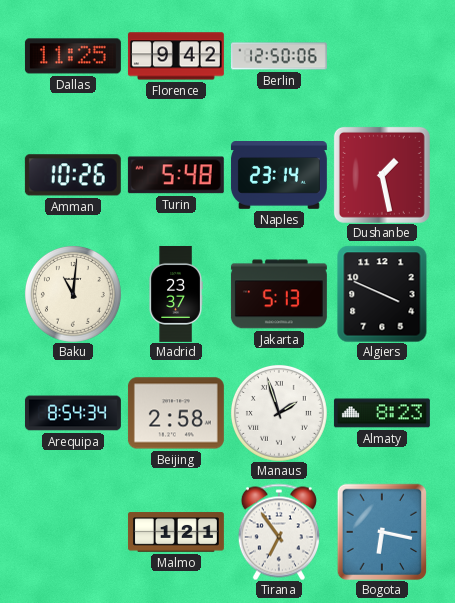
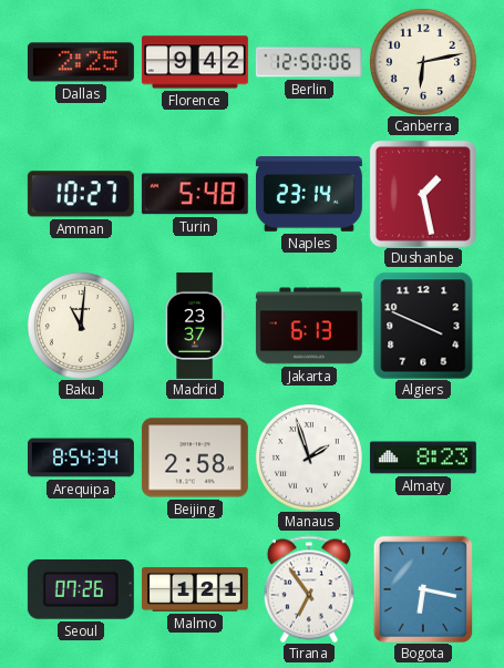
Dallas: 11:25 -> 2:25
Canberra: none -> 6:13
Amman: 10:26 -> 10:27
Jakarta: 5:13 -> 6:13
Seoul: none -> 07:26
